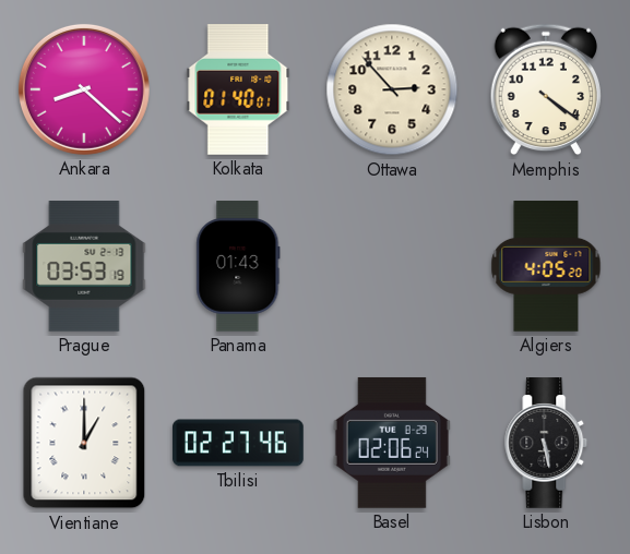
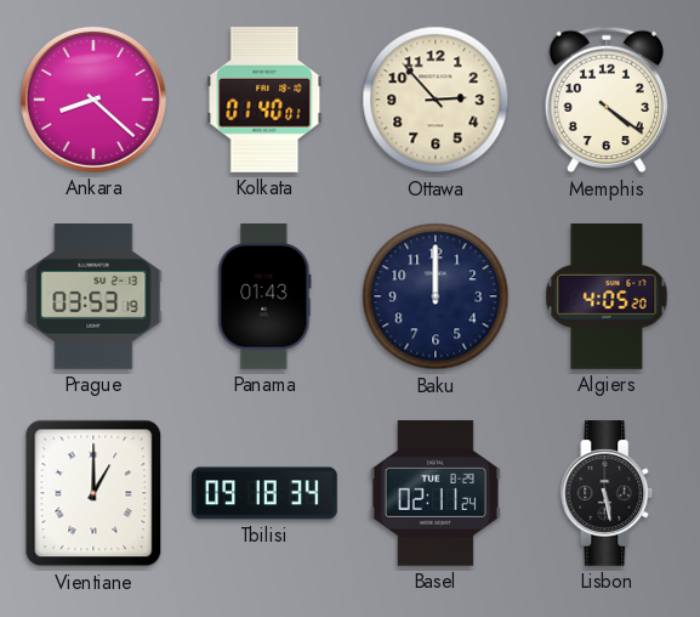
Baku: none -> 12:00
Tbilisi: 02:27 -> 09:18
Basel: 02:06 -> 02:11
